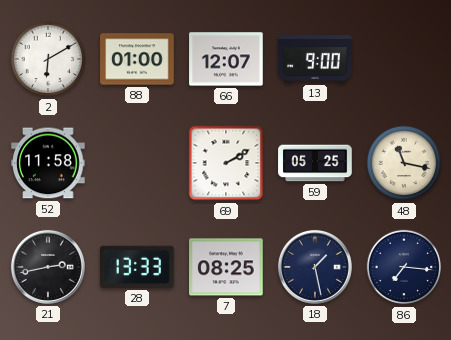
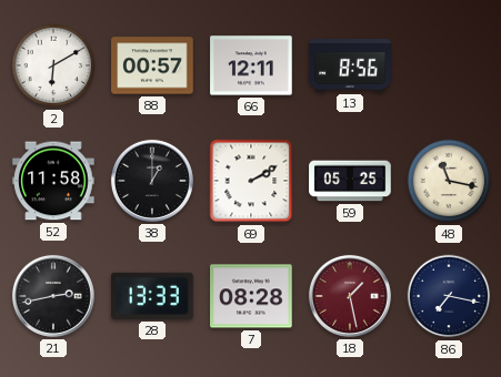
88: 01:00 -> 00:57
66: 12:07 -> 12:11
13: 9:00 -> 8:56
38: none -> 1:00
7: 08:25 -> 08:28
18 dial: navy -> burgundy
86: 7:16 -> 7:17
